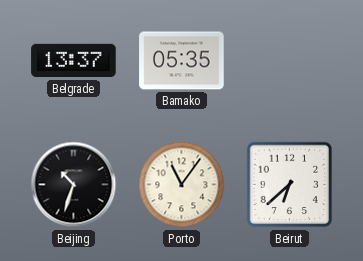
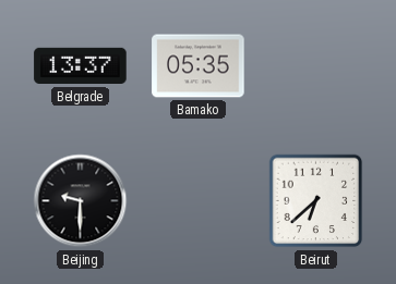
Beijing: 10:33 -> 9:30
Porto: 11:06 -> none
